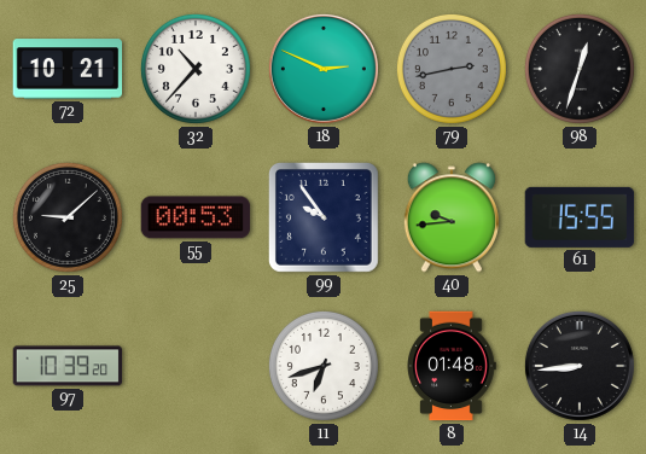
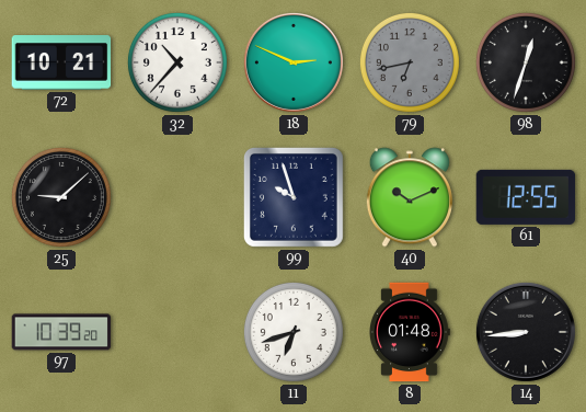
79: 2:43 -> 6:43
55: 00:53 -> none
99: 9:54 -> 9:57
40: 9:44 -> 10:11
61: 15:55 -> 12:55
